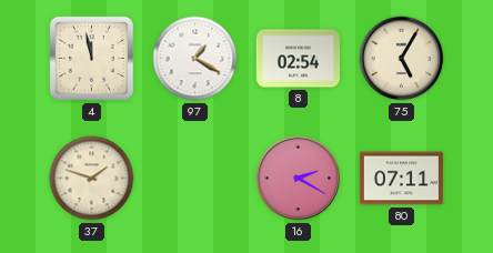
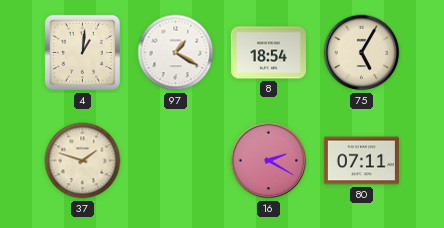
4: 11:58 -> 1:01
8: 02:54 -> 18:54
